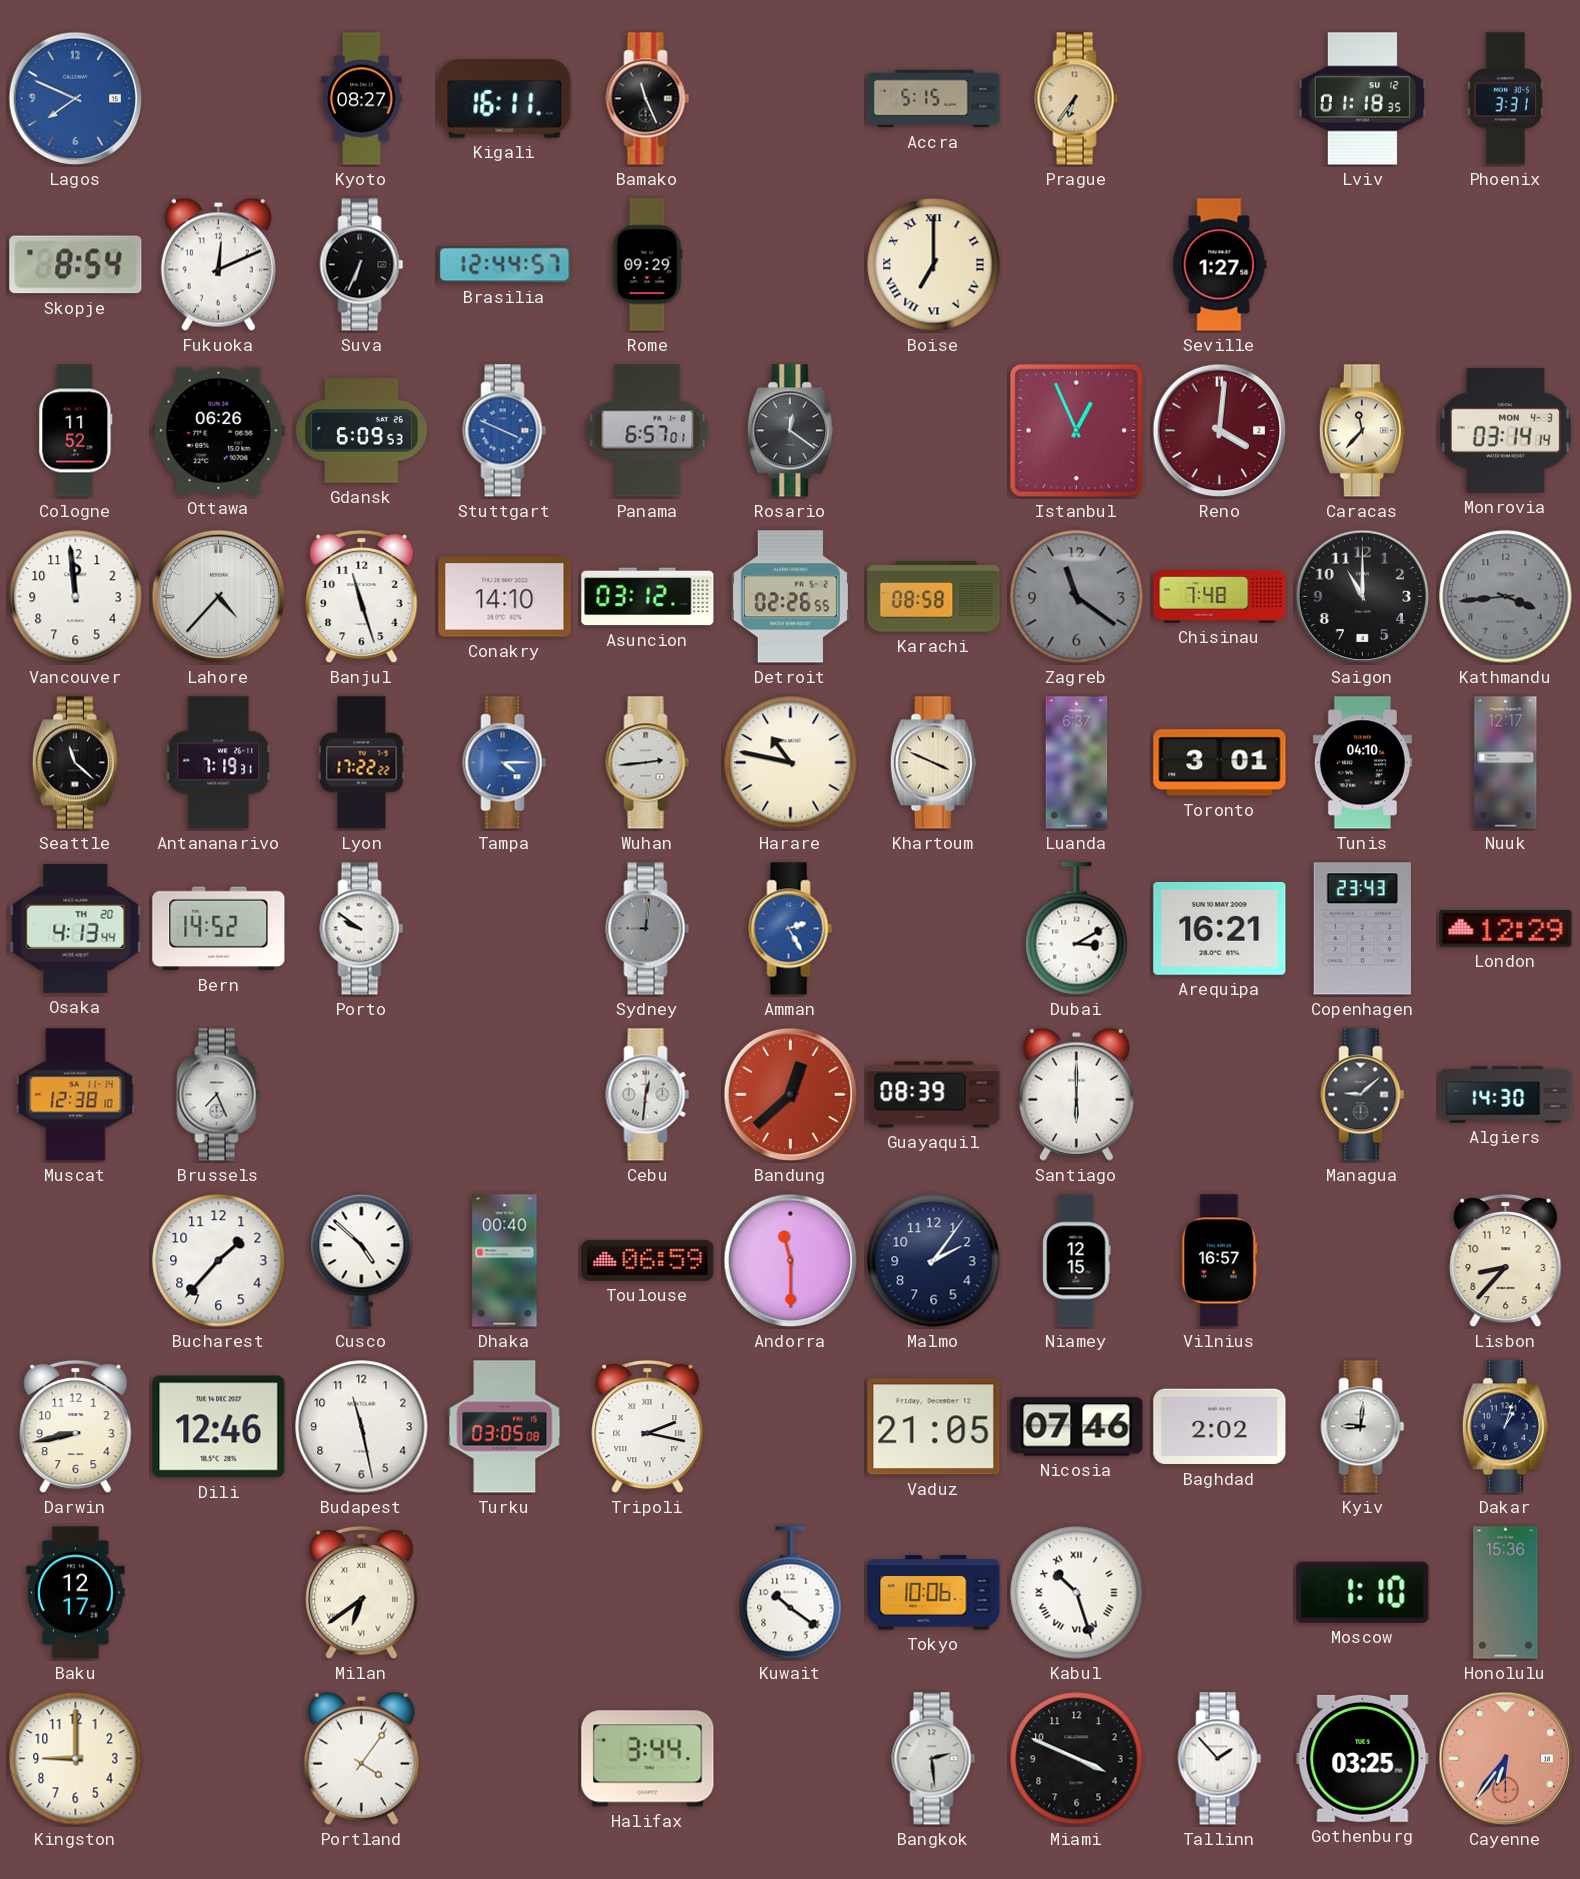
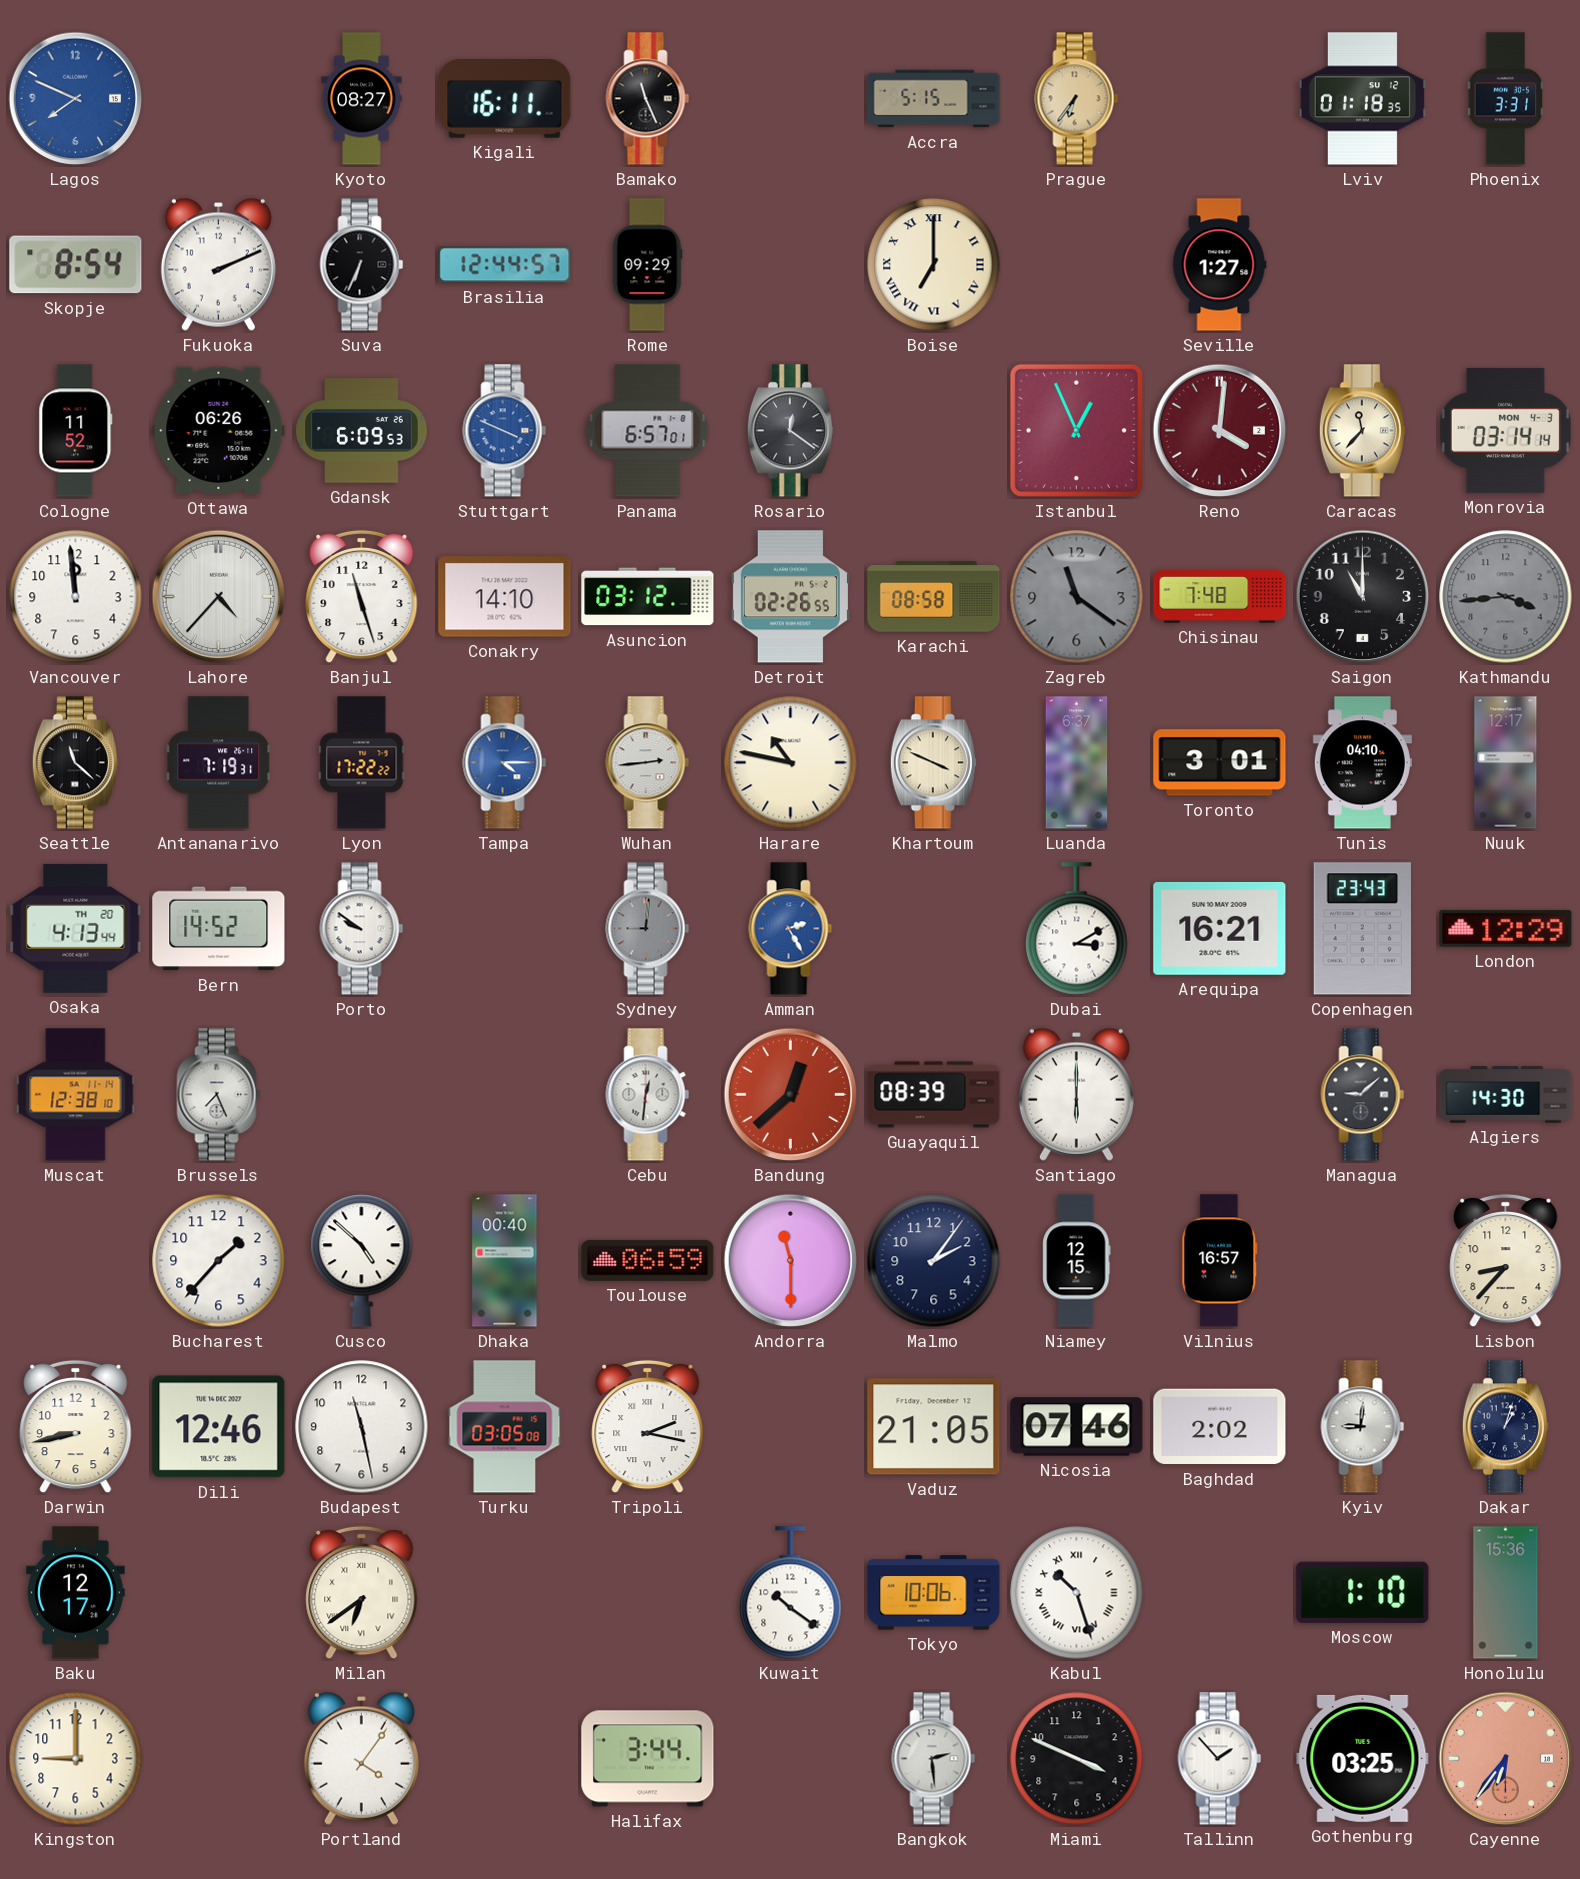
Fukuoka: 12:11 -> 2:11
